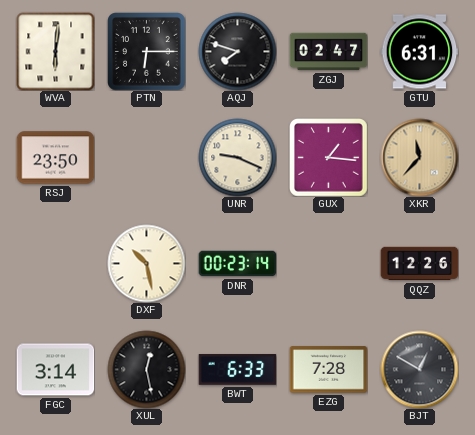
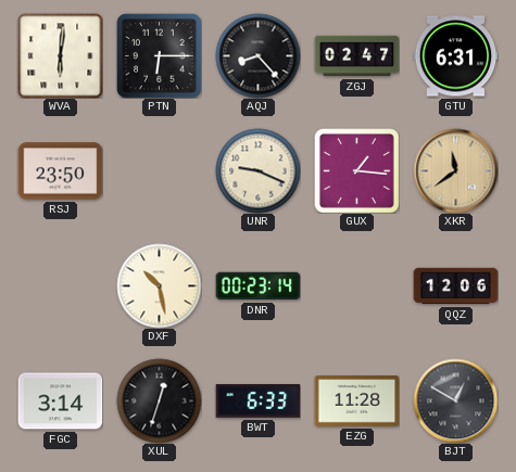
AQJ: 7:48 -> 8:23
XKR: 11:37 -> 11:39
QQZ: 12:26 -> 12:06
XUL: 12:28 -> 12:33
EZG: 7:28 -> 11:28
